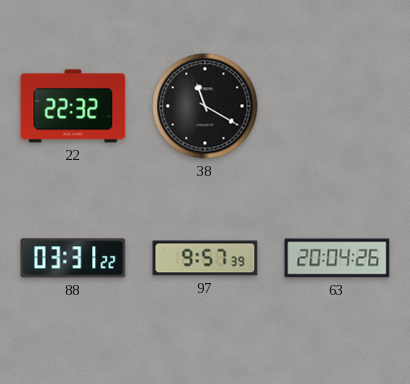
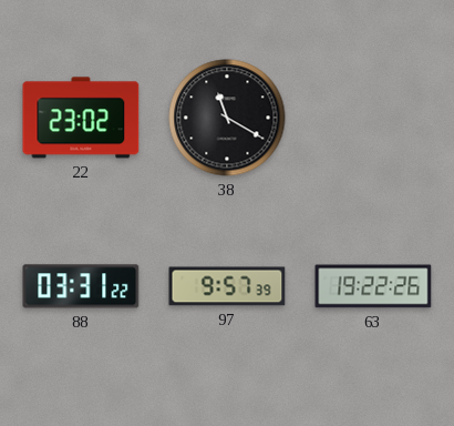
22: 22:32 -> 23:02
63: 20:04 -> 19:22
